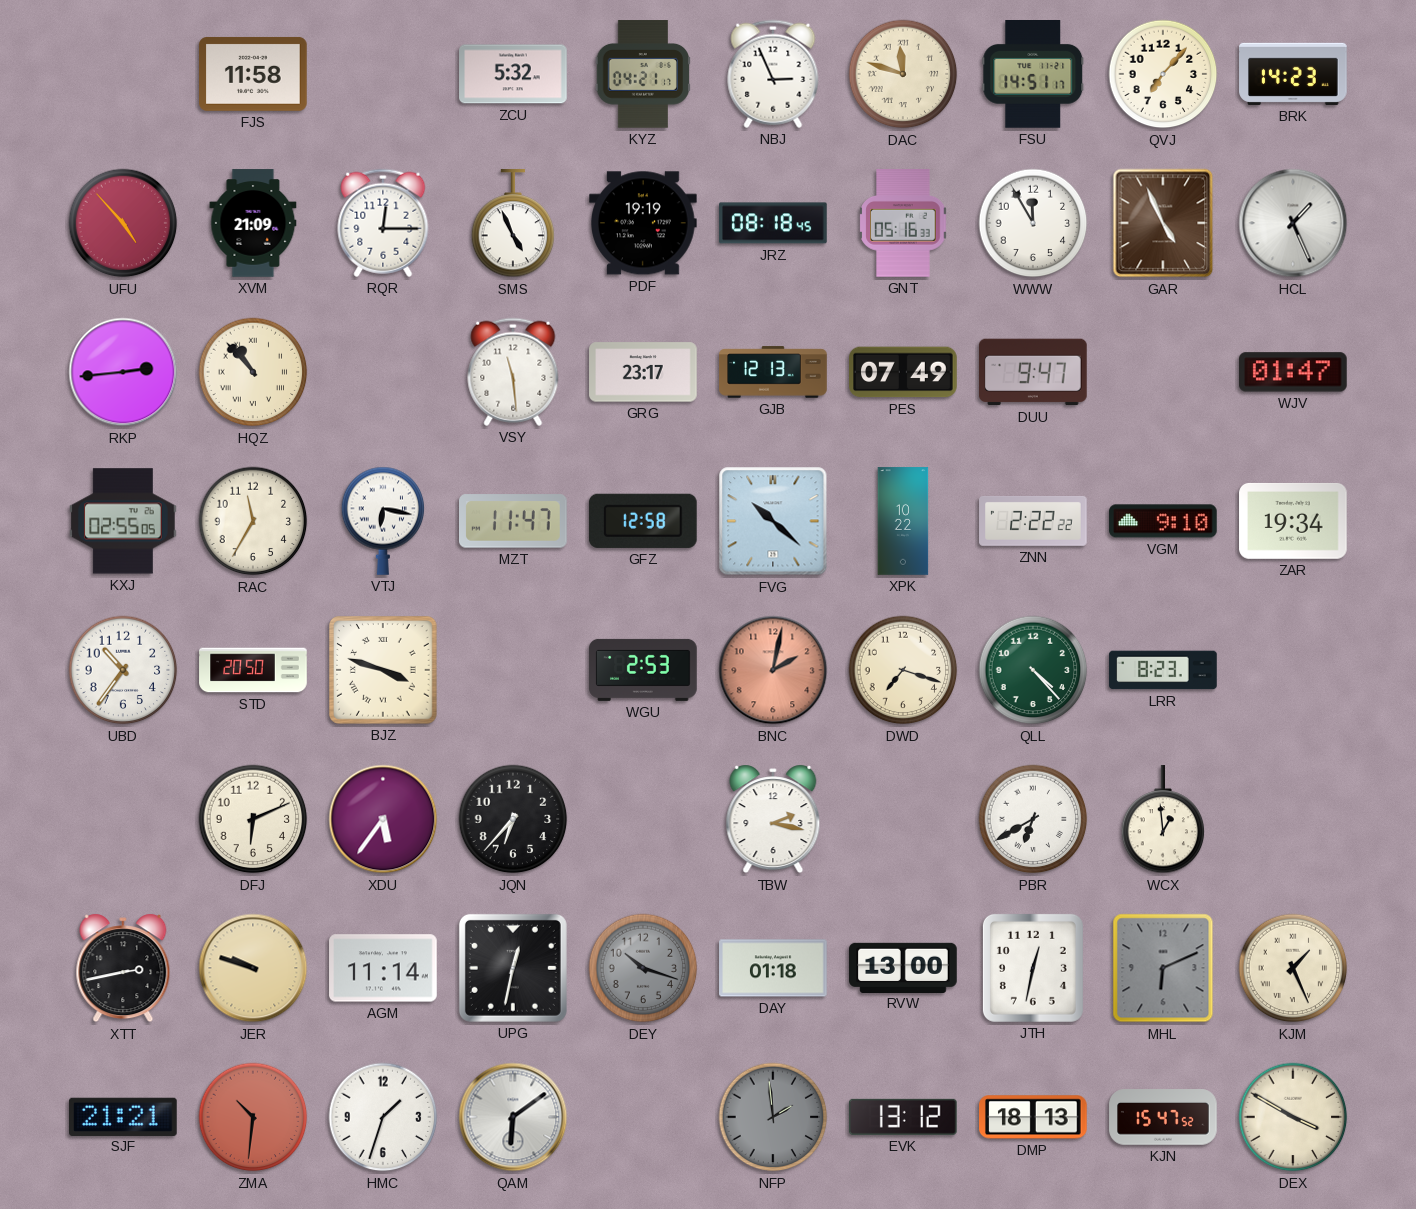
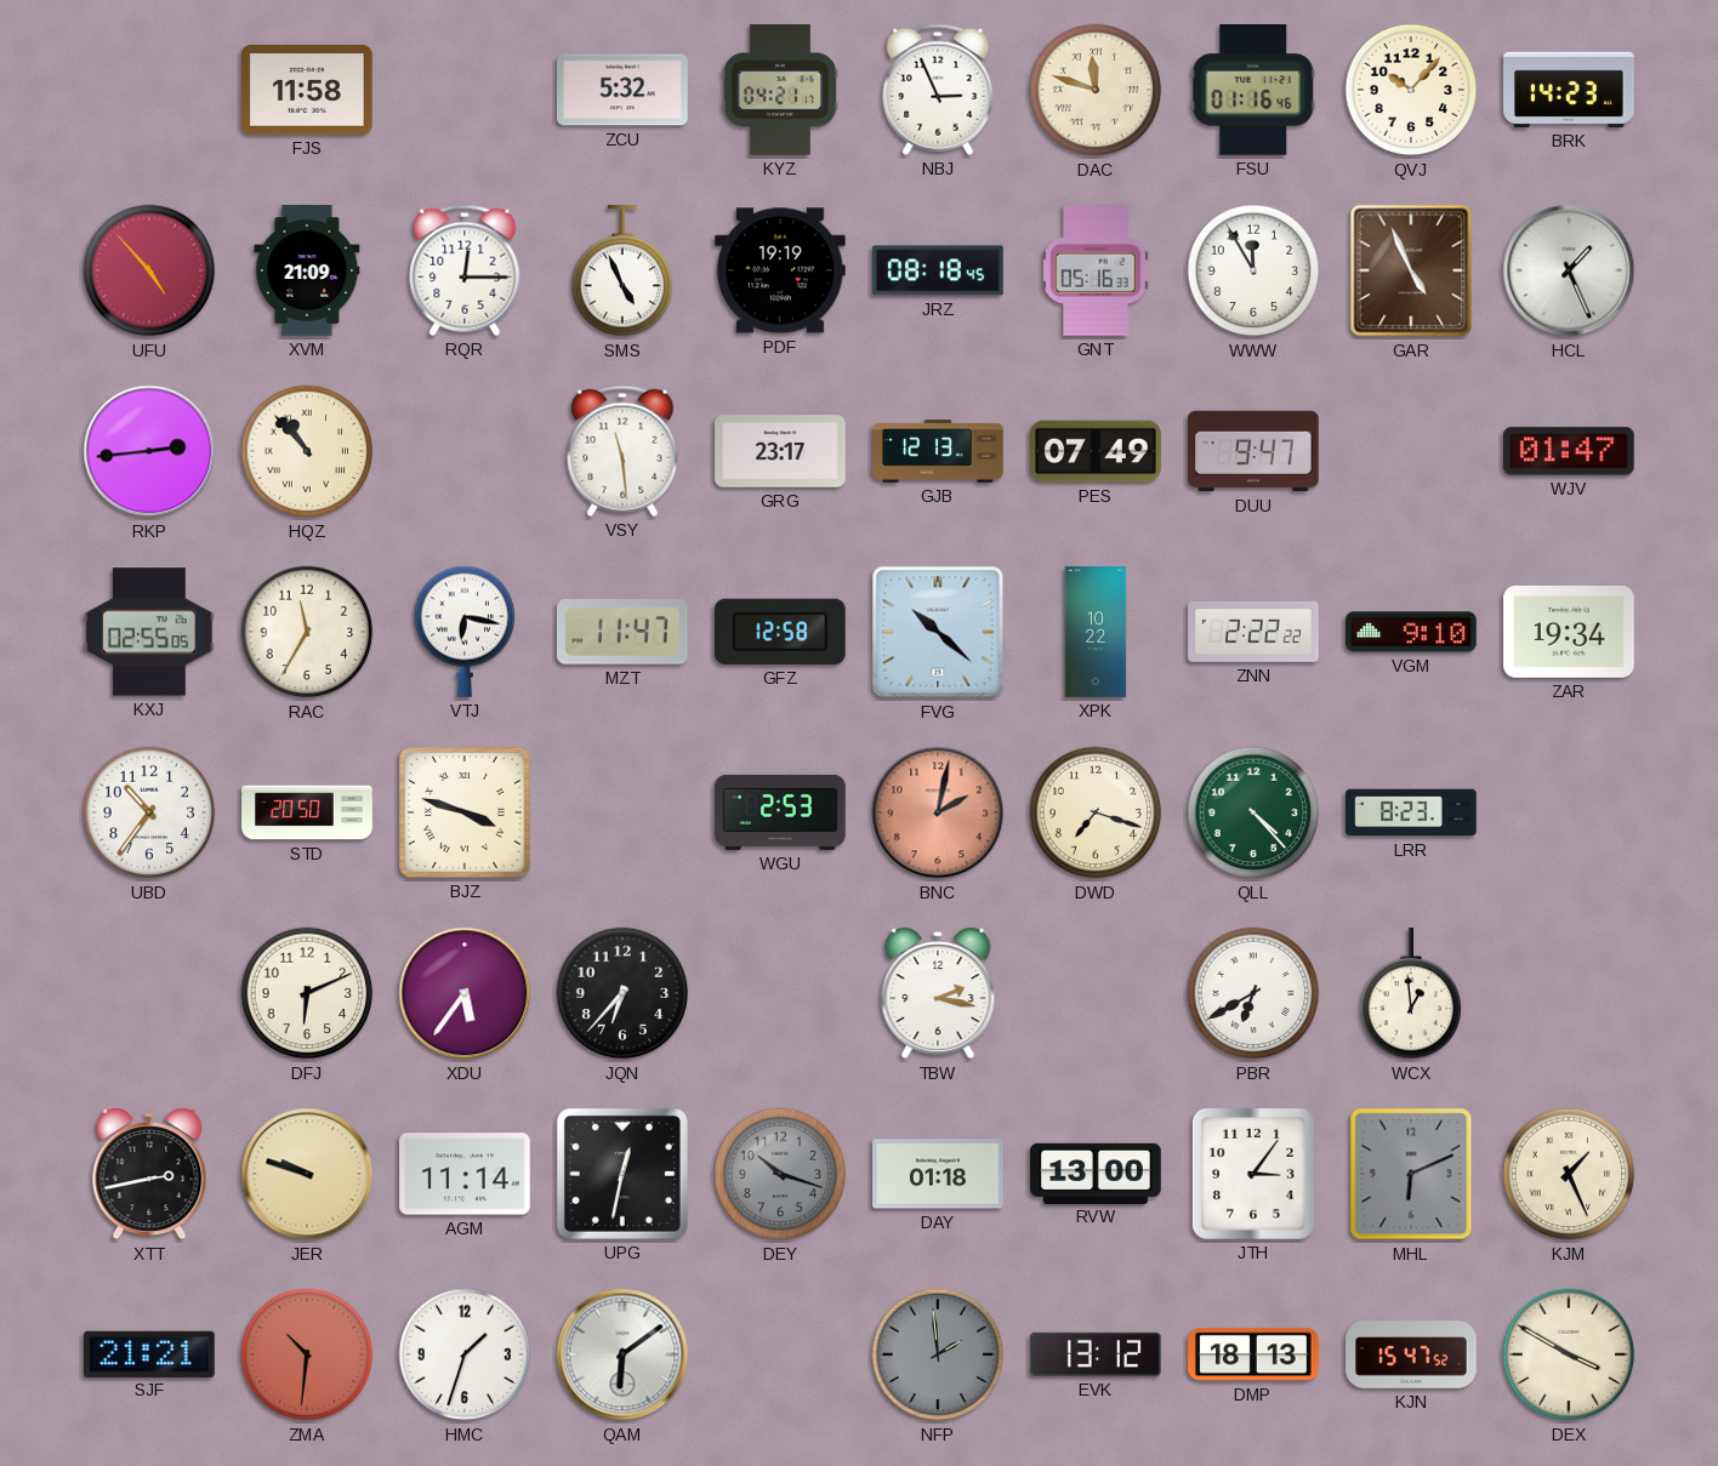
FSU: 14:51 -> 01:16
QVJ: 7:07 -> 10:07
JTH: 12:32 -> 3:06
